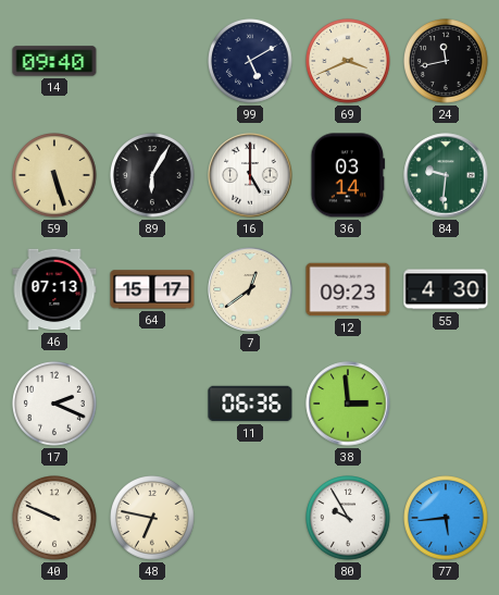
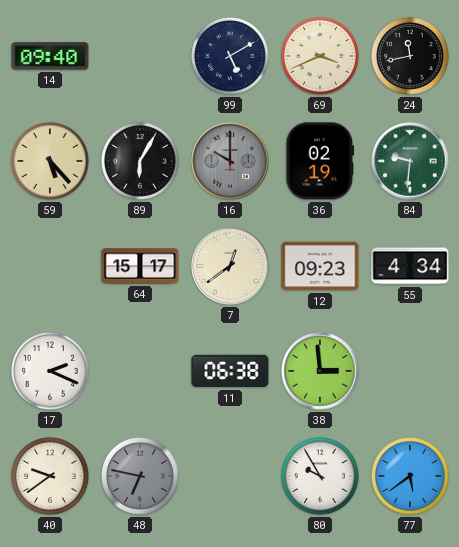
59: 5:27 -> 5:23
16: 5:00 -> 10:00
16 dial: white -> grey
36: 03:14 -> 02:19
46: 07:13 -> none
55: 4:30 -> 4:34
11: 06:36 -> 06:38
40: 9:49 -> 9:39
48 dial: cream -> grey
77: 5:44 -> 5:39
